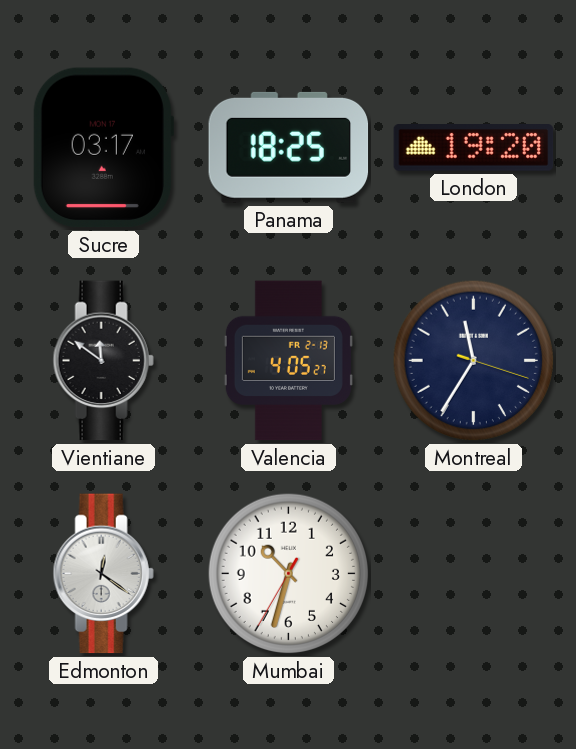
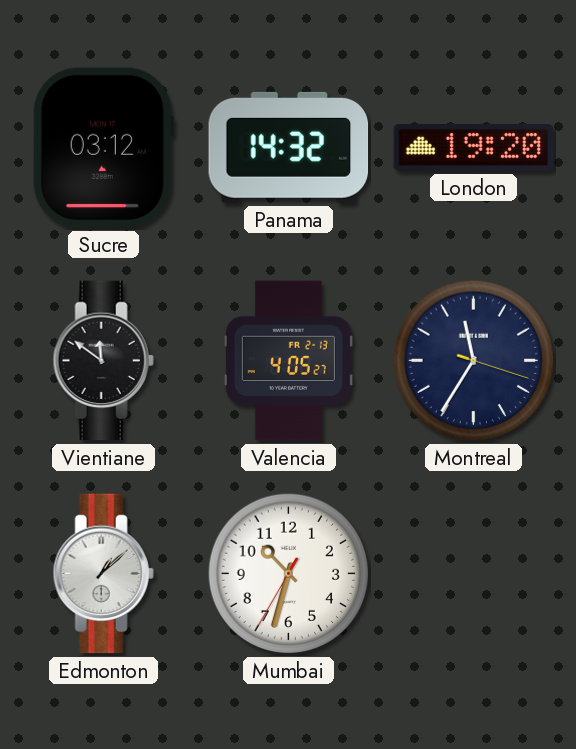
Sucre: 03:17 -> 03:12
Panama: 18:25 -> 14:32
Edmonton: 12:21 -> 1:08
